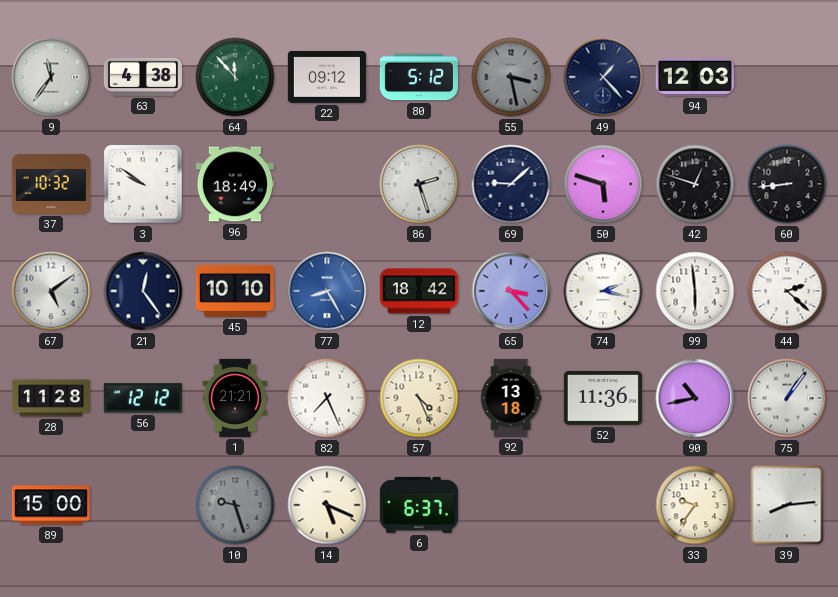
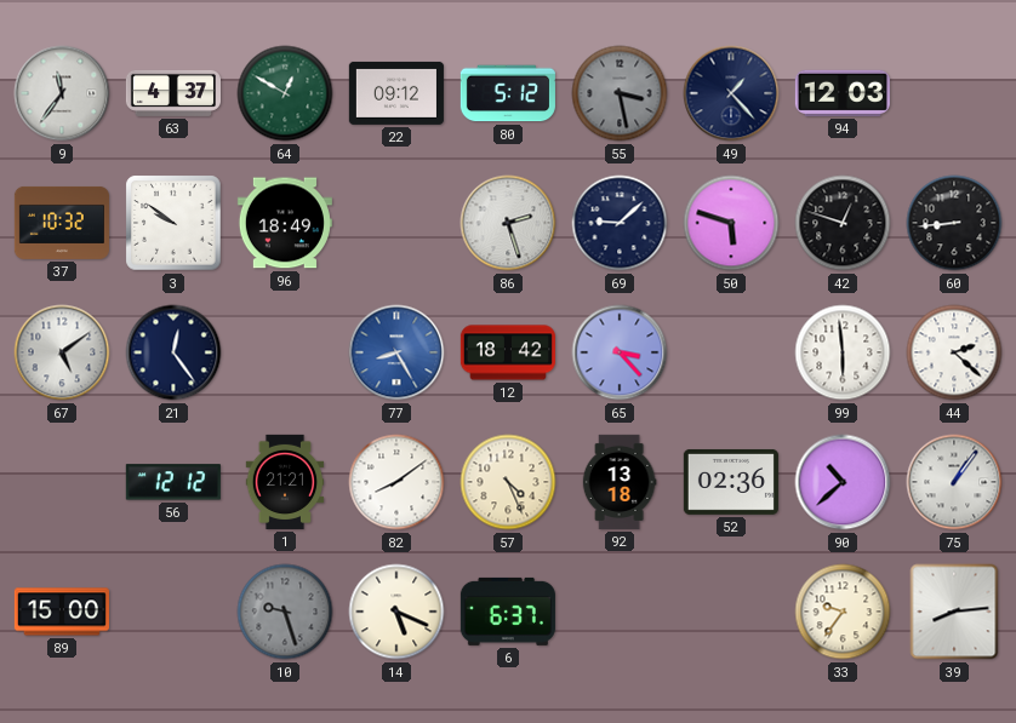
63: 4:38 -> 4:37
64: 11:53 -> 12:50
45: 10:10 -> none
74: 2:17 -> none
28: 11:28 -> none
82: 7:26 -> 8:09
52: 11:36 -> 02:36
90: 10:43 -> 10:38
